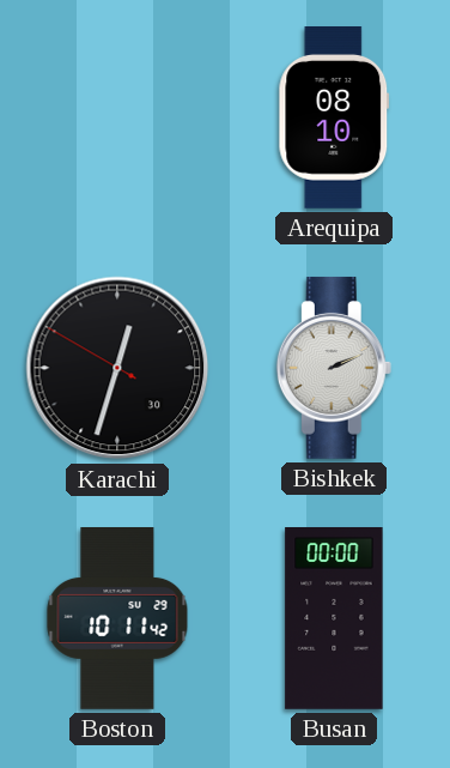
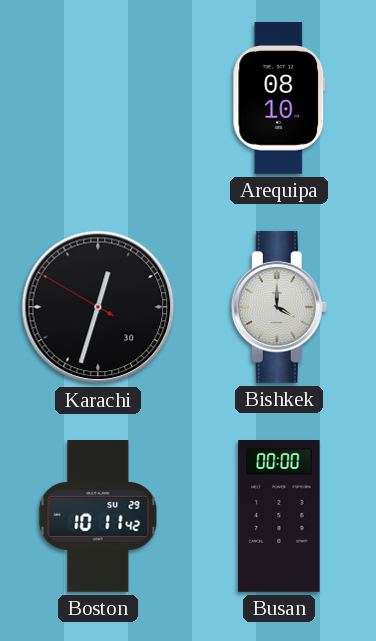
Bishkek: 2:11 -> 4:00
